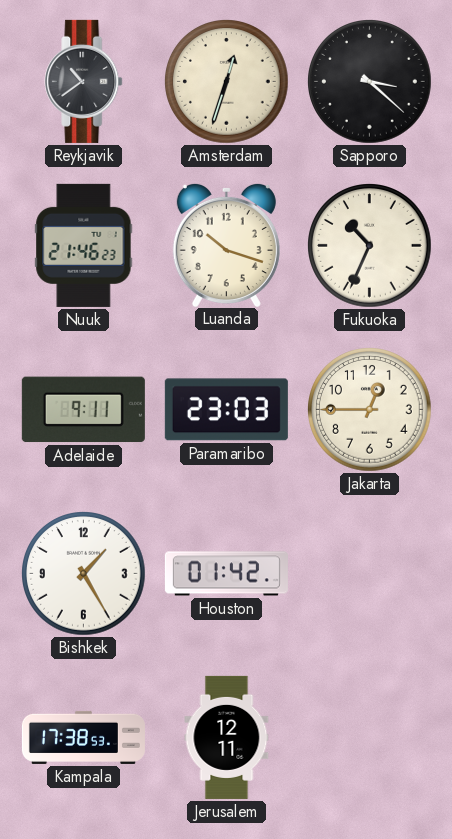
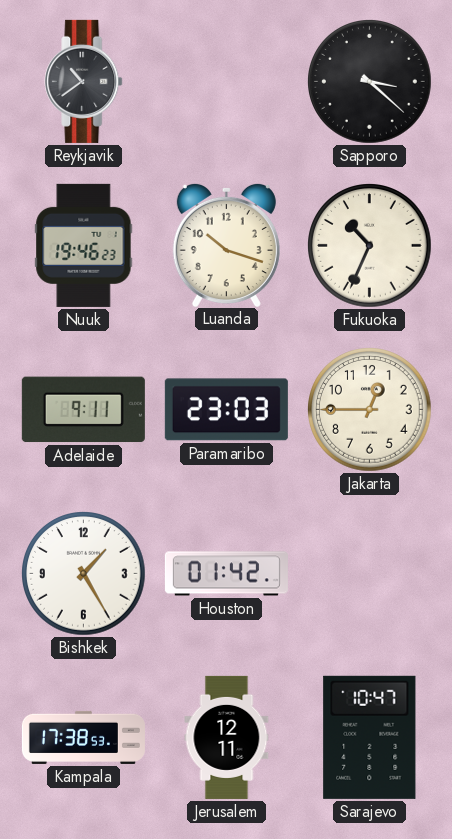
Amsterdam: 12:33 -> none
Nuuk: 21:46 -> 19:46
Sarajevo: none -> 10:47
